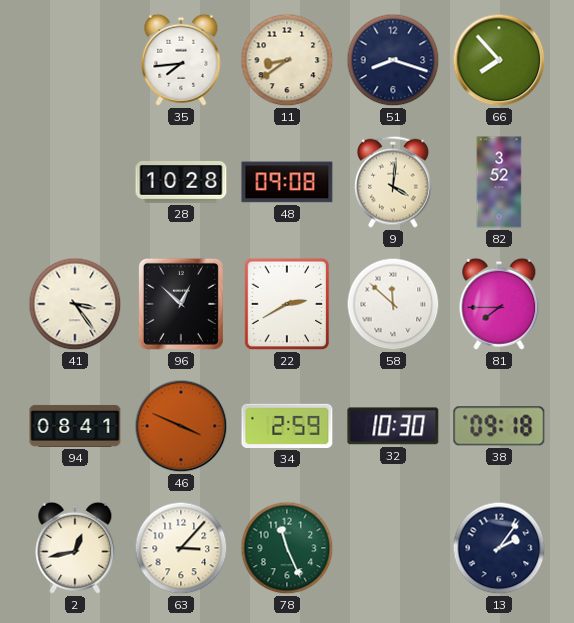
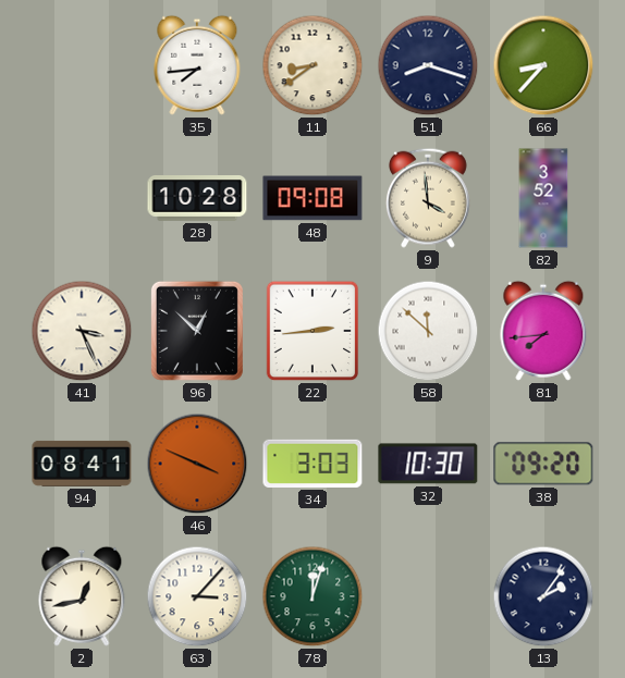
66: 7:53 -> 8:37
9: 4:01 -> 3:59
41: 3:24 -> 3:26
22: 2:40 -> 2:44
81: 7:45 -> 7:44
34: 2:59 -> 3:03
38: 09:18 -> 09:20
78: 11:26 -> 12:03
